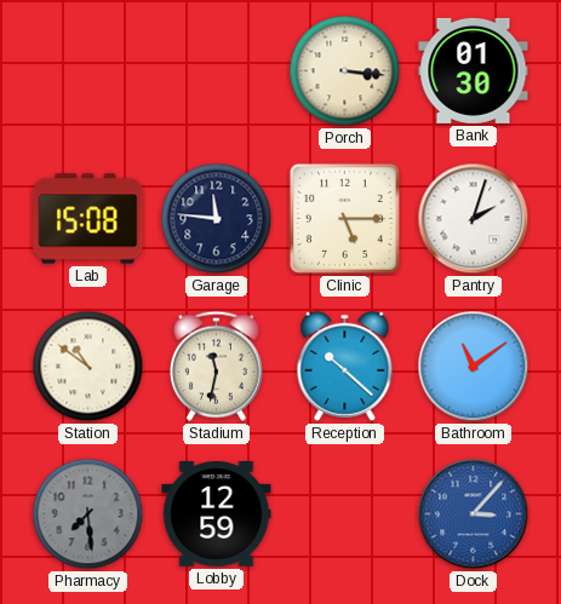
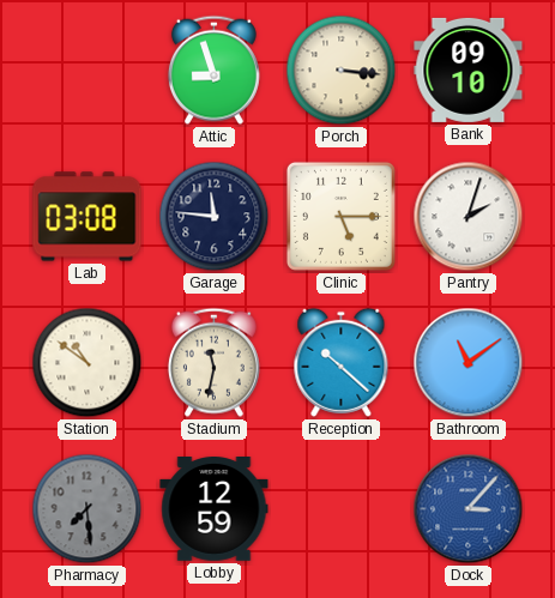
Attic: none -> 8:57
Bank: 01:30 -> 09:10
Lab: 15:08 -> 03:08
